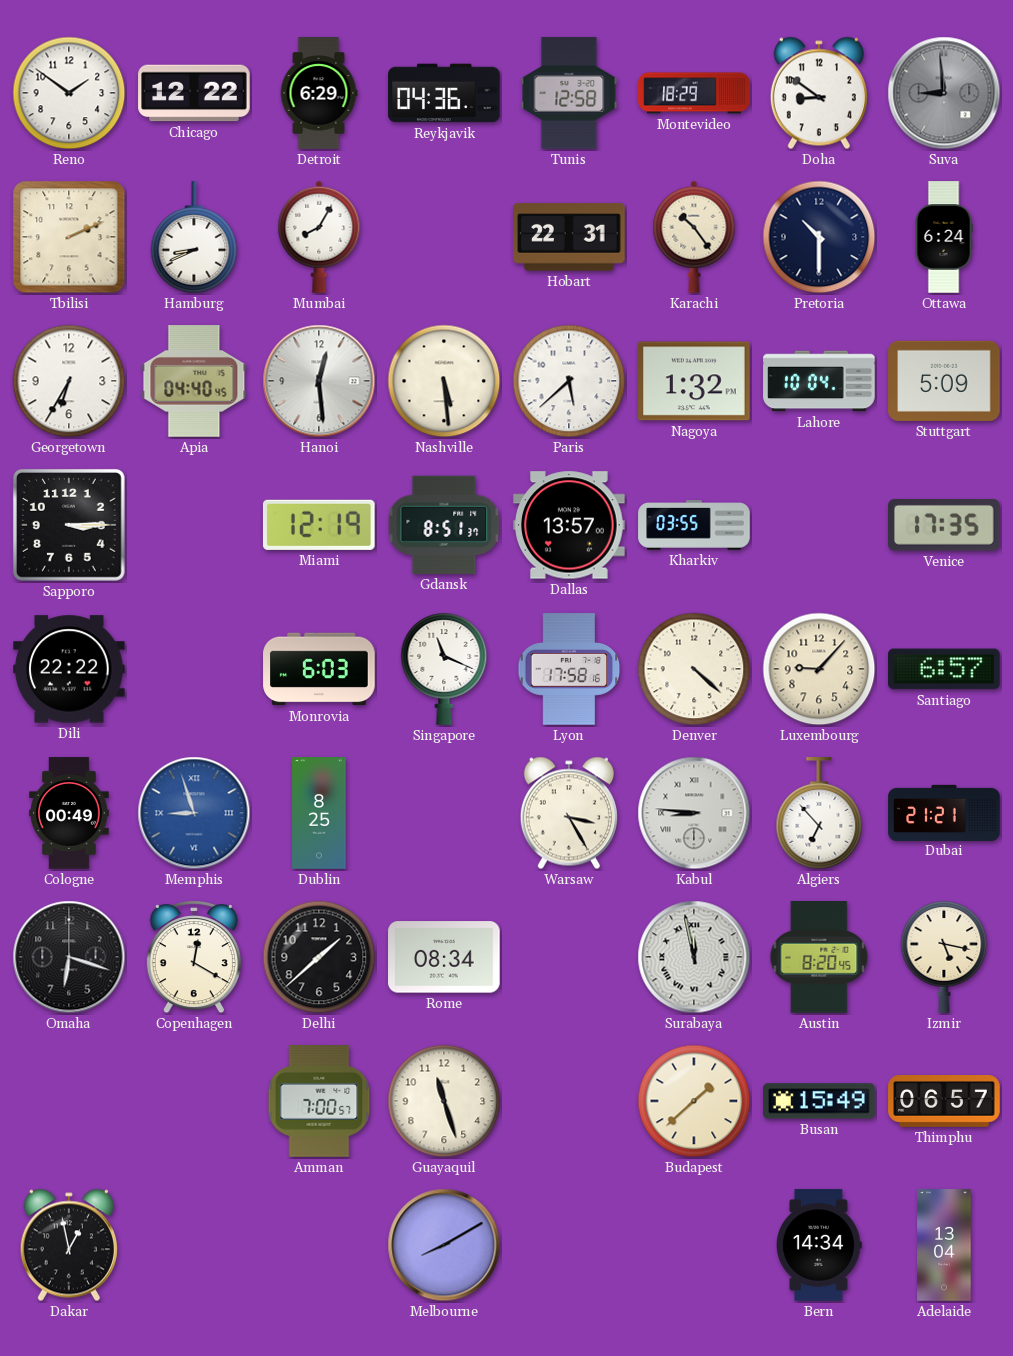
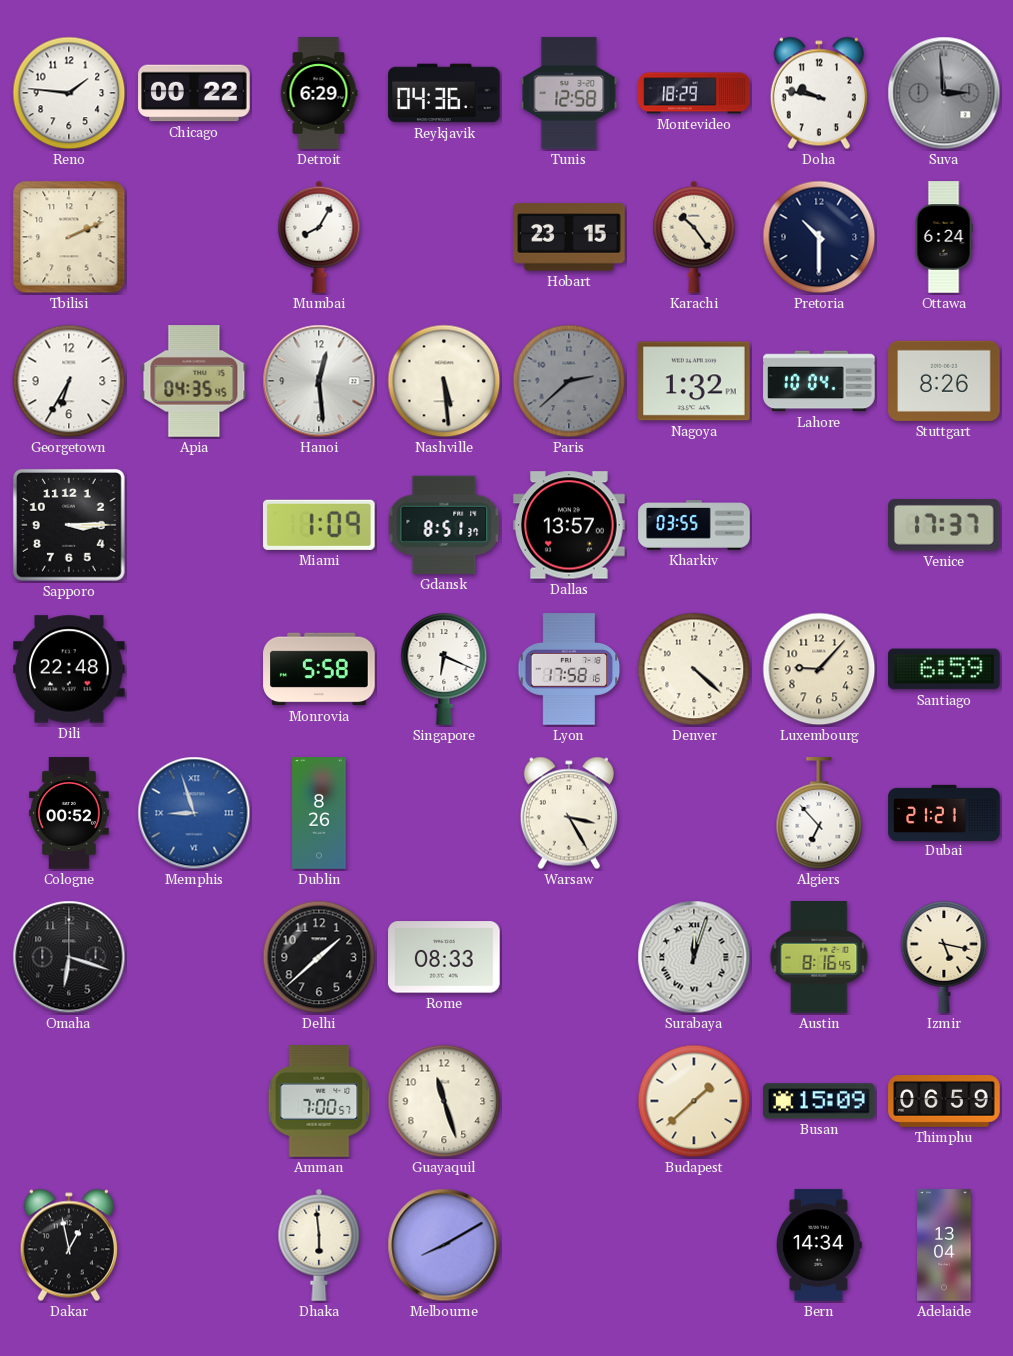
Reno: 1:51 -> 1:46
Chicago: 12:22 -> 00:22
Doha: 8:51 -> 9:47
Suva: 8:59 -> 2:59
Hamburg: 8:41 -> none
Hobart: 22:31 -> 23:15
Apia: 04:40 -> 04:35
Paris: 5:38 -> 2:38
Paris dial: white -> grey
Stuttgart: 5:09 -> 8:26
Miami: 12:19 -> 1:09
Venice: 17:35 -> 17:37
Dili: 22:22 -> 22:48
Monrovia: 6:03 -> 5:58
Singapore: 11:19 -> 6:19
Santiago: 6:57 -> 6:59
Cologne: 00:49 -> 00:52
Dublin: 8:25 -> 8:26
Kabul: 8:46 -> none
Copenhagen: 12:20 -> none
Rome: 08:34 -> 08:33
Surabaya: 11:58 -> 12:03
Austin: 8:20 -> 8:16
Busan: 15:49 -> 15:09
Thimphu: 06:57 -> 06:59
Dhaka: none -> 5:59
